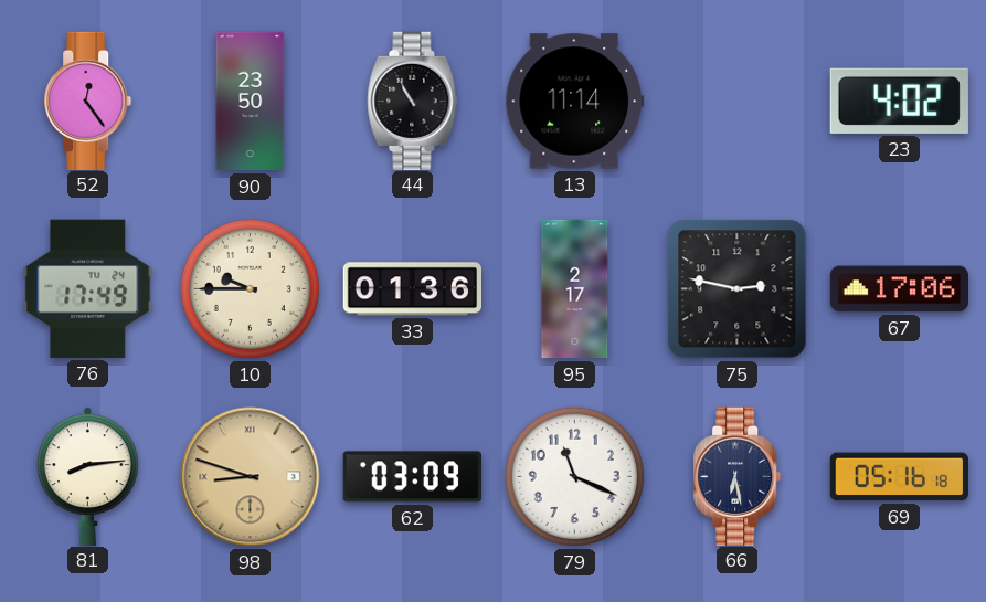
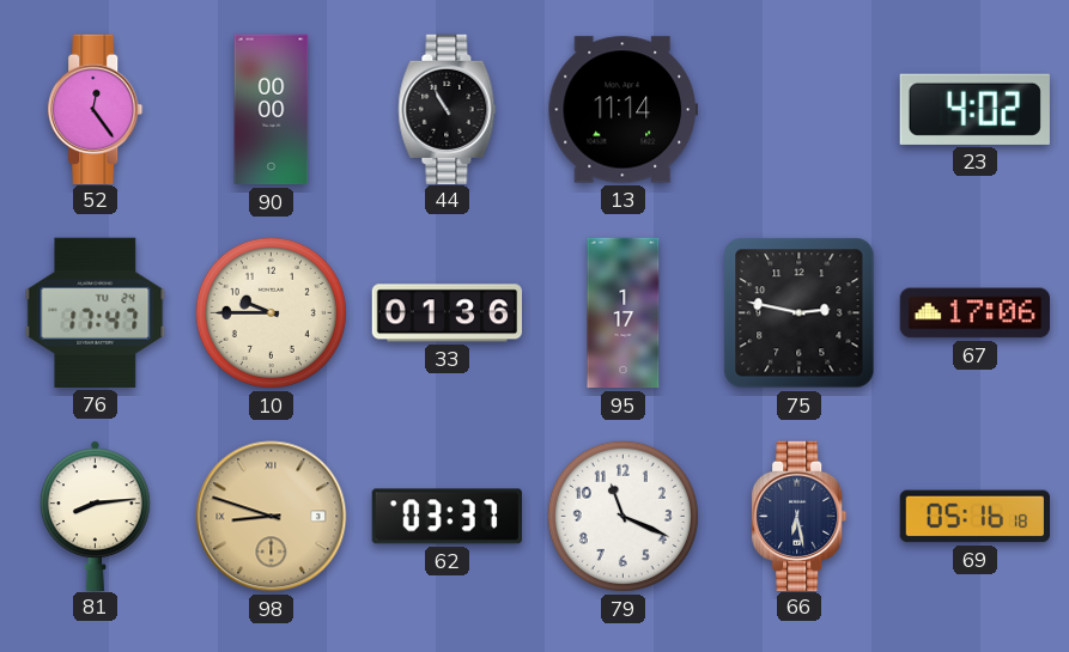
90: 23:50 -> 00:00
76: 17:49 -> 17:47
95: 2:17 -> 1:17
62: 03:09 -> 03:37
